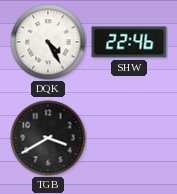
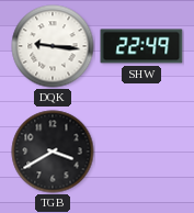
DQK: 4:25 -> 9:16
SHW: 22:46 -> 22:49
